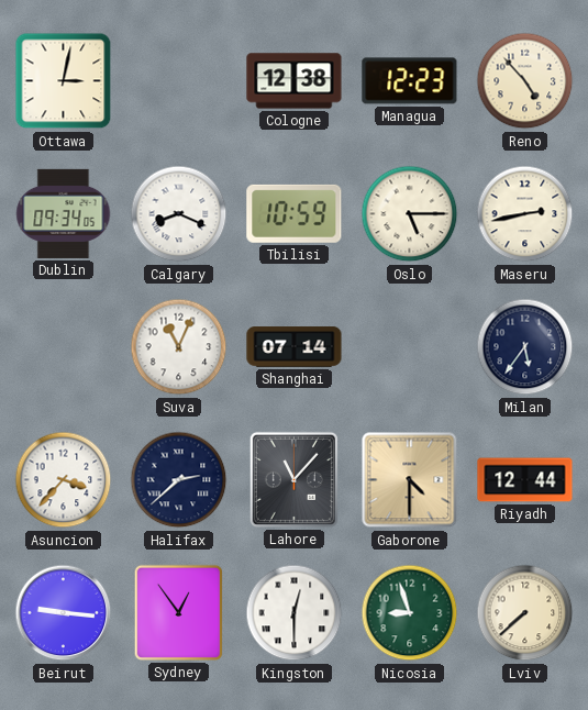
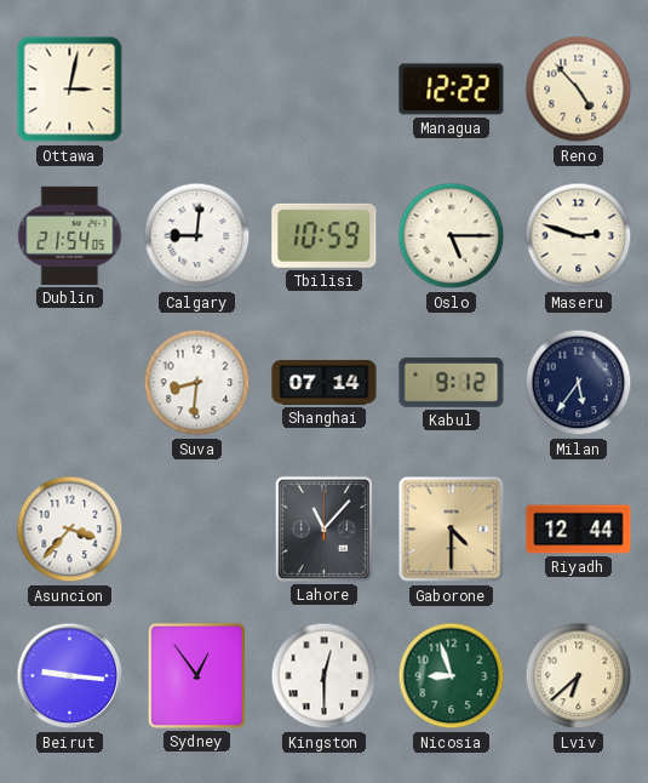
Cologne: 12:38 -> none
Managua: 12:23 -> 12:22
Dublin: 09:34 -> 21:54
Calgary: 8:19 -> 9:01
Maseru: 2:43 -> 2:48
Suva: 11:04 -> 8:31
Kabul: none -> 9:12
Halifax: 2:38 -> none
Lviv: 7:38 -> 6:38
